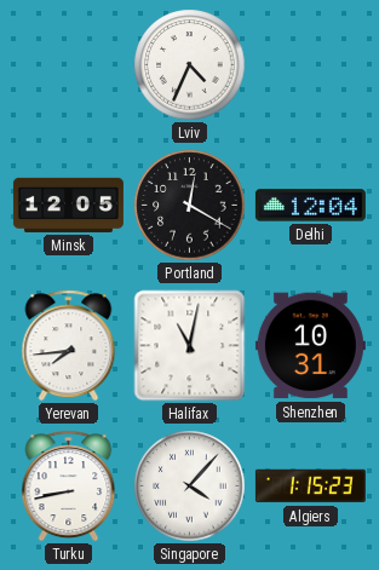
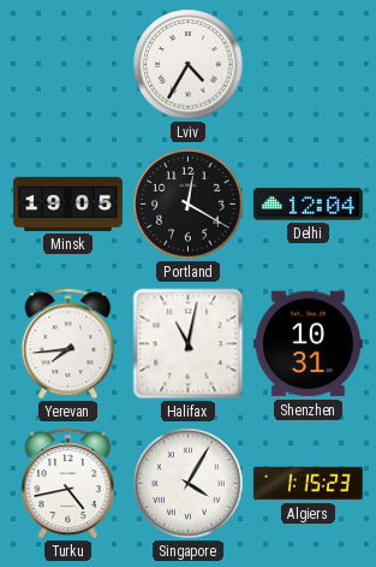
Lviv: 4:34 -> 4:35
Minsk: 12:05 -> 19:05
Turku: 8:43 -> 4:43
Singapore: 4:07 -> 4:05
